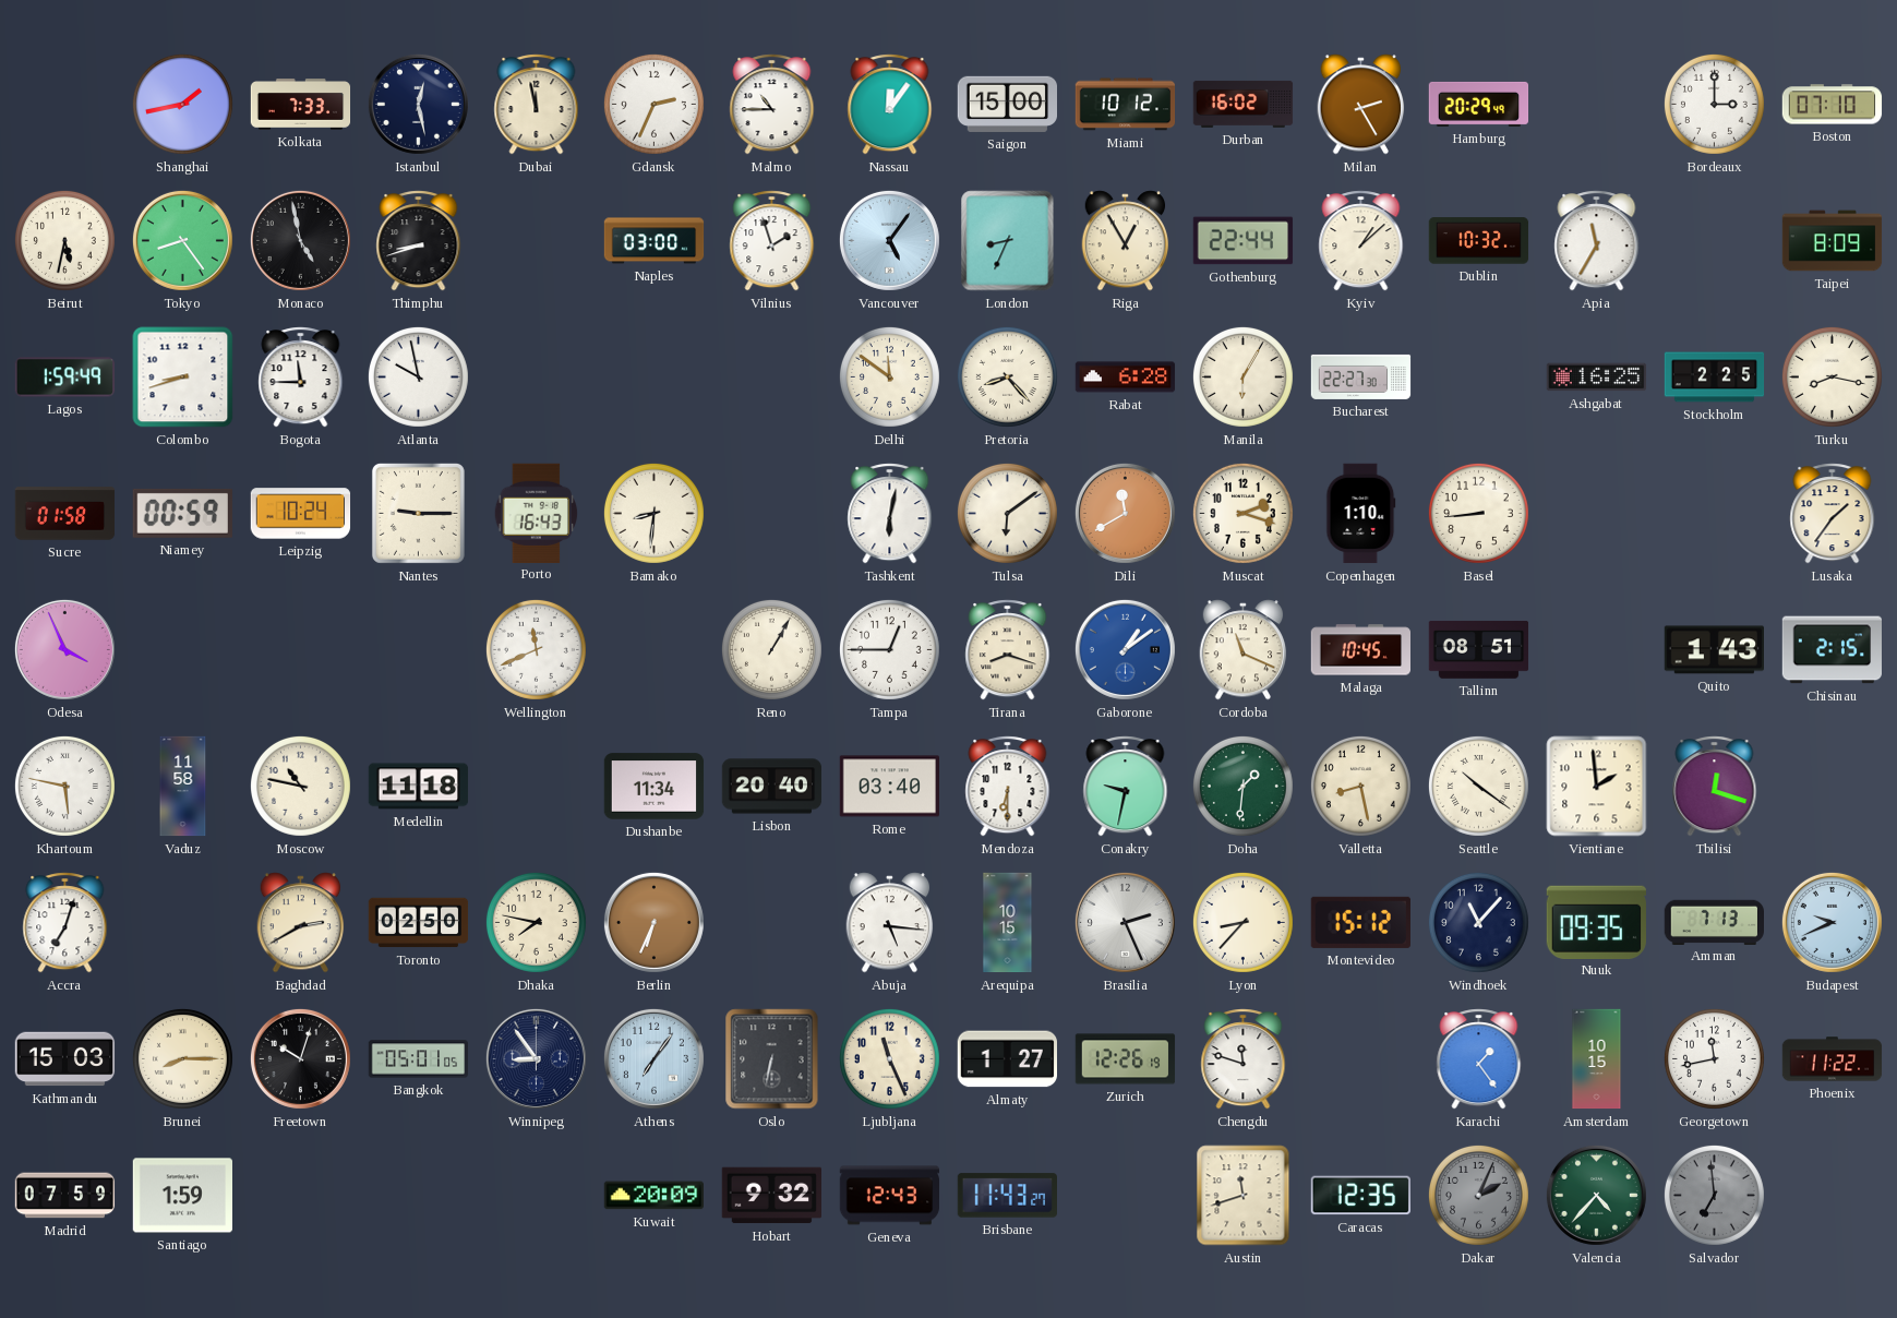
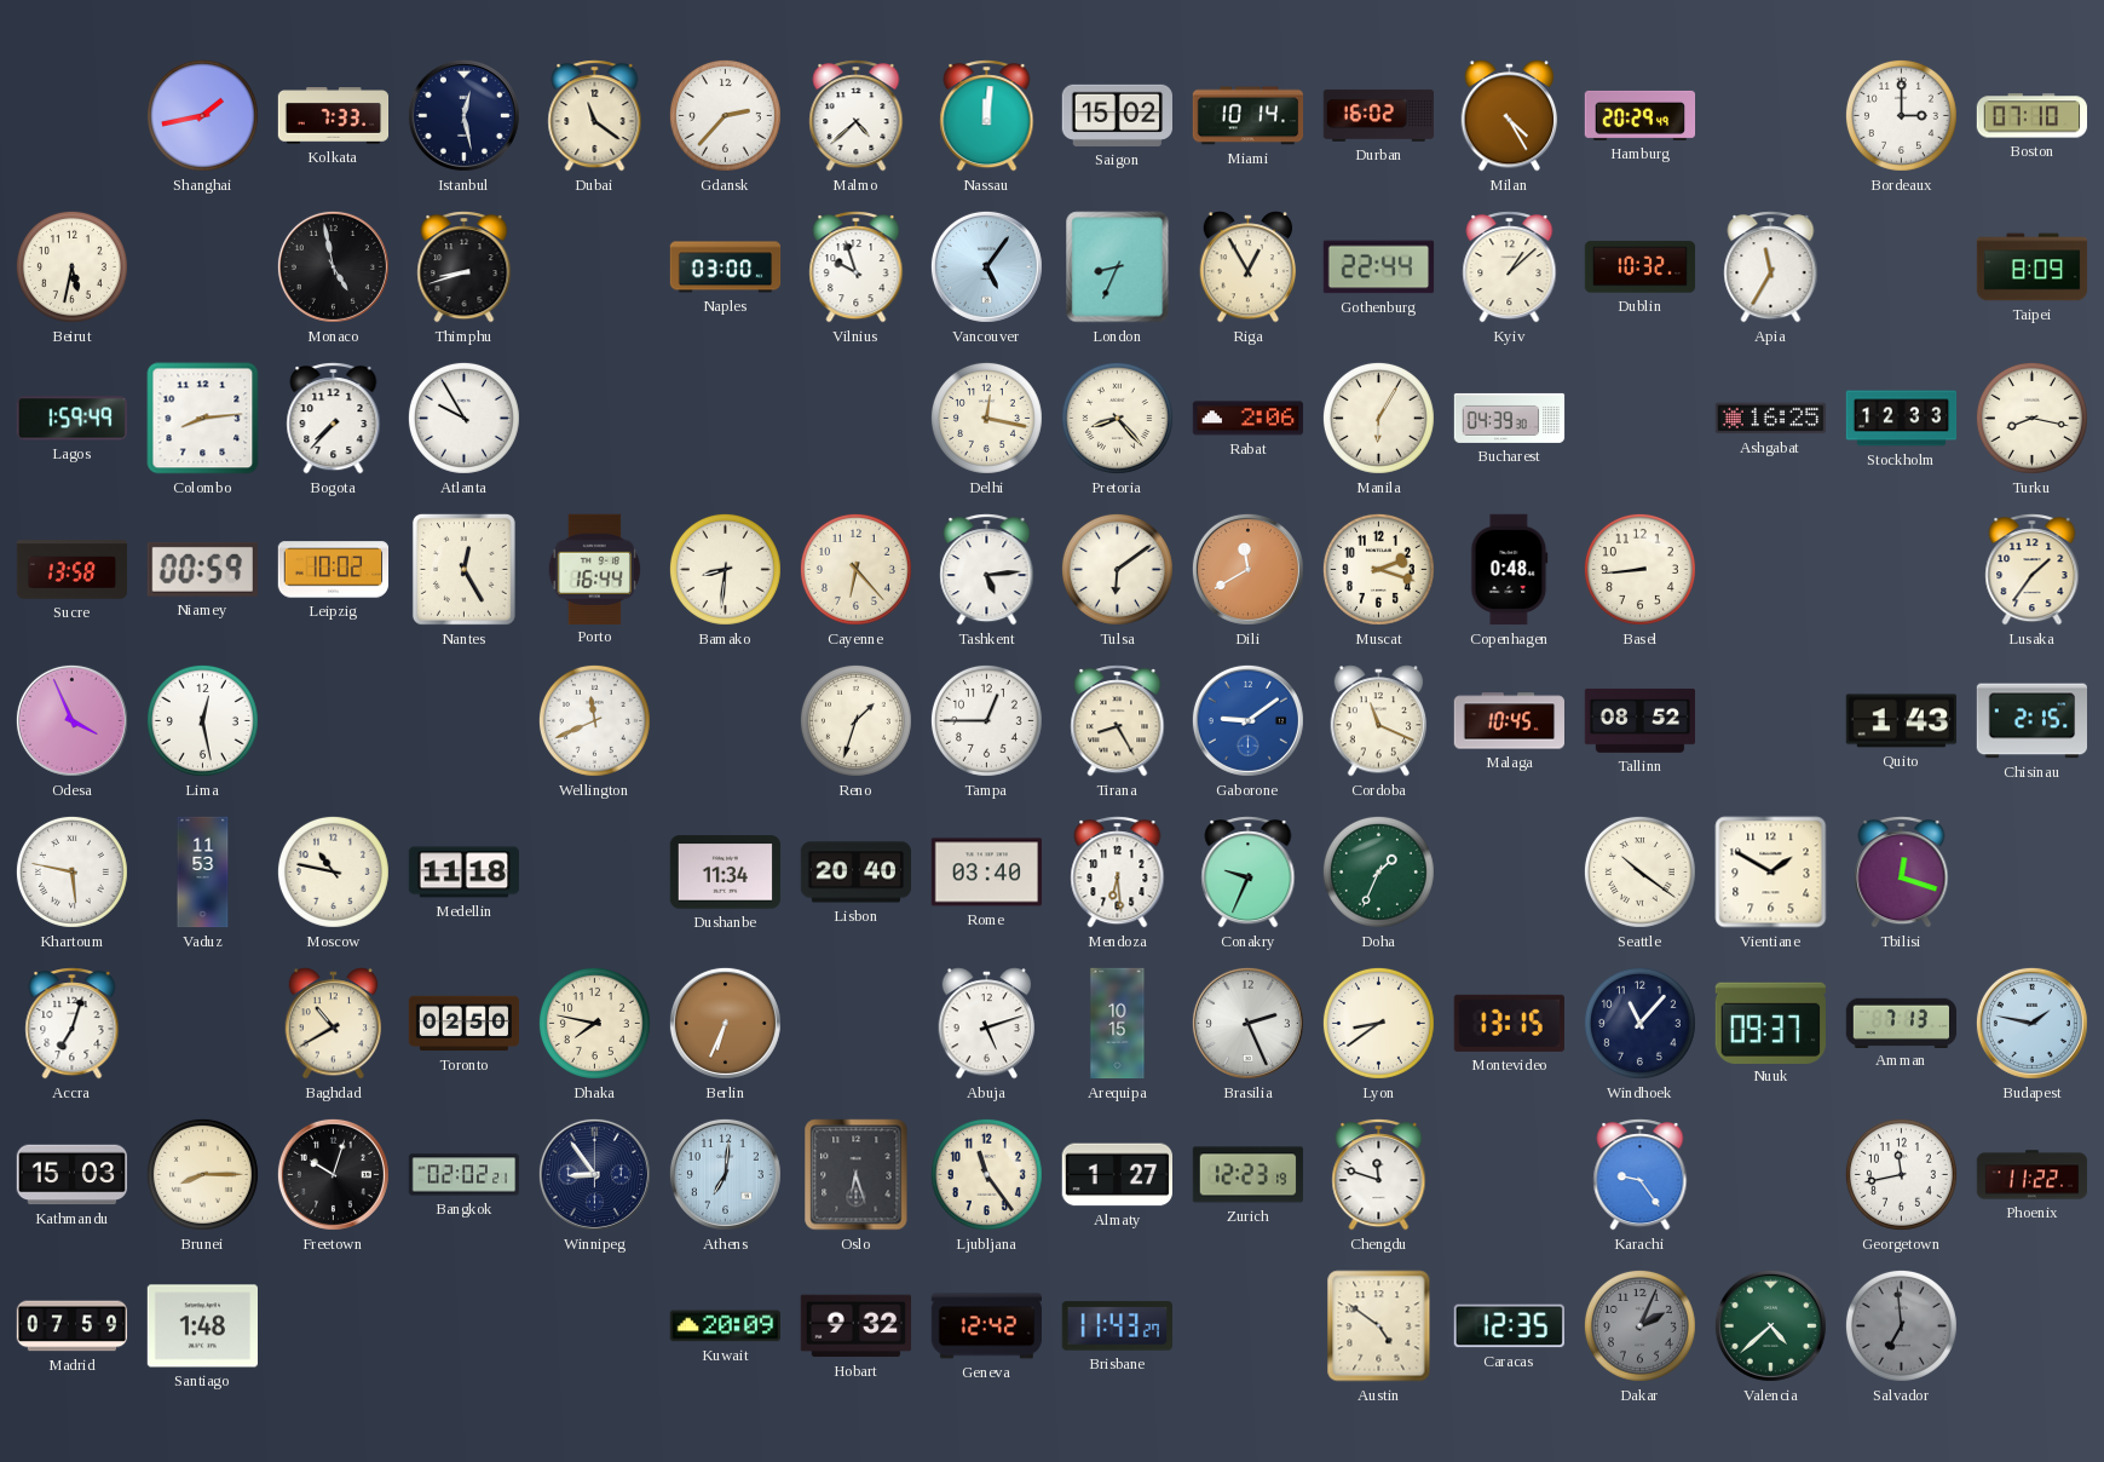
Dubai: 11:58 -> 11:21
Gdansk: 2:34 -> 2:37
Malmo: 10:45 -> 4:38
Nassau: 12:06 -> 12:01
Saigon: 15:00 -> 15:02
Miami: 10:12 -> 10:14
Milan: 2:25 -> 4:25
Tokyo: 8:24 -> none
Vilnius: 1:57 -> 9:57
Colombo: 8:42 -> 8:14
Bogota: 11:45 -> 7:37
Atlanta: 9:58 -> 9:55
Delhi: 11:51 -> 12:17
Rabat: 6:28 -> 2:06
Bucharest: 22:27 -> 04:39
Stockholm: 2:25 -> 12:33
Sucre: 01:58 -> 13:58
Leipzig: 10:24 -> 10:02
Nantes: 9:15 -> 12:25
Porto: 16:43 -> 16:44
Cayenne: none -> 6:23
Tashkent: 6:02 -> 5:14
Copenhagen: 1:10 -> 0:48
Lima: none -> 12:28
Reno: 1:05 -> 1:33
Tirana: 8:18 -> 8:25
Gaborone: 1:09 -> 9:09
Tallinn: 08:51 -> 08:52
Vaduz: 11:58 -> 11:53
Mendoza: 6:30 -> 6:29
Conakry: 9:32 -> 9:34
Doha: 1:31 -> 1:34
Valletta: 8:28 -> none
Vientiane: 1:59 -> 1:50
Baghdad: 2:40 -> 10:40
Abuja: 5:16 -> 5:12
Lyon: 8:37 -> 8:39
Montevideo: 15:12 -> 13:15
Nuuk: 09:35 -> 09:37
Budapest: 9:41 -> 1:47
Bangkok: 05:01 -> 02:02
Athens: 7:06 -> 7:01
Oslo: 6:32 -> 6:27
Ljubljana: 11:26 -> 11:24
Zurich: 12:26 -> 12:23
Karachi: 1:24 -> 9:24
Amsterdam: 10:15 -> none
Santiago: 1:59 -> 1:48
Geneva: 12:43 -> 12:42
Austin: 11:42 -> 4:51
Valencia: 4:37 -> 4:38
